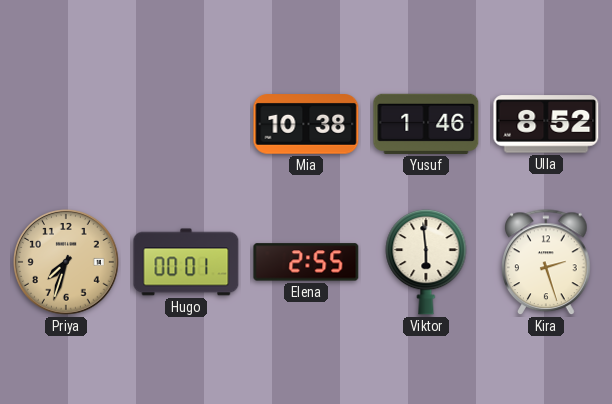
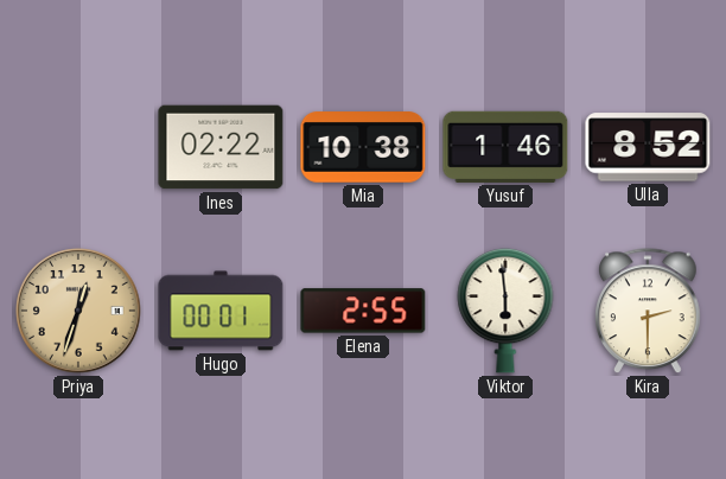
Ines: none -> 02:22
Priya: 7:33 -> 12:33
Kira: 2:27 -> 2:30
